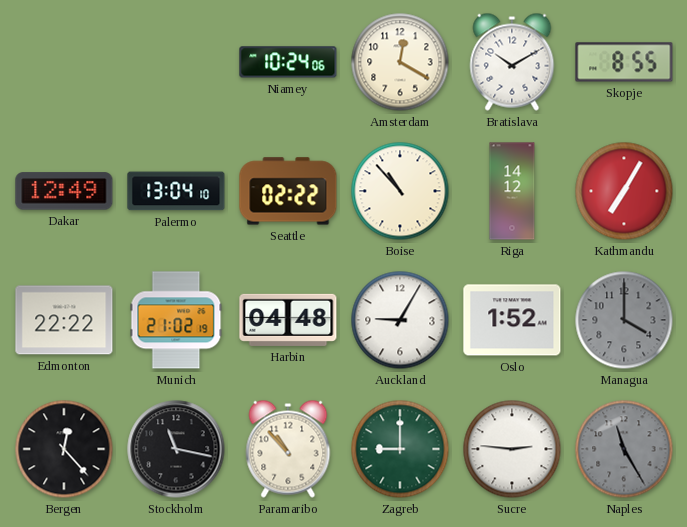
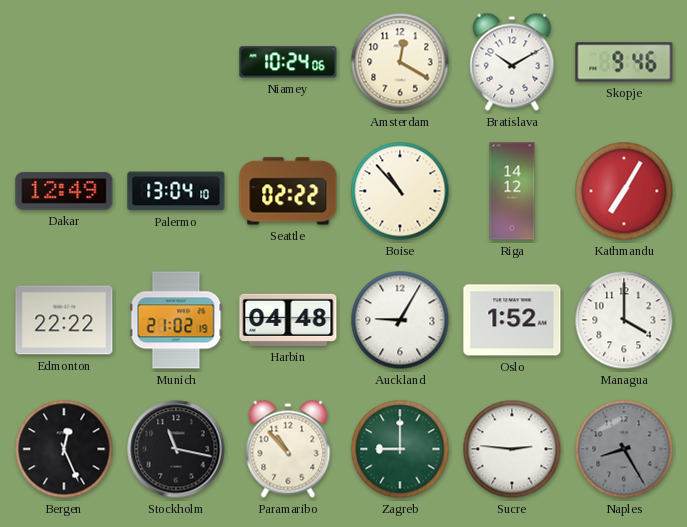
Skopje: 8:55 -> 9:46
Managua dial: grey -> white
Bergen: 12:23 -> 12:26
Naples: 11:25 -> 8:25
